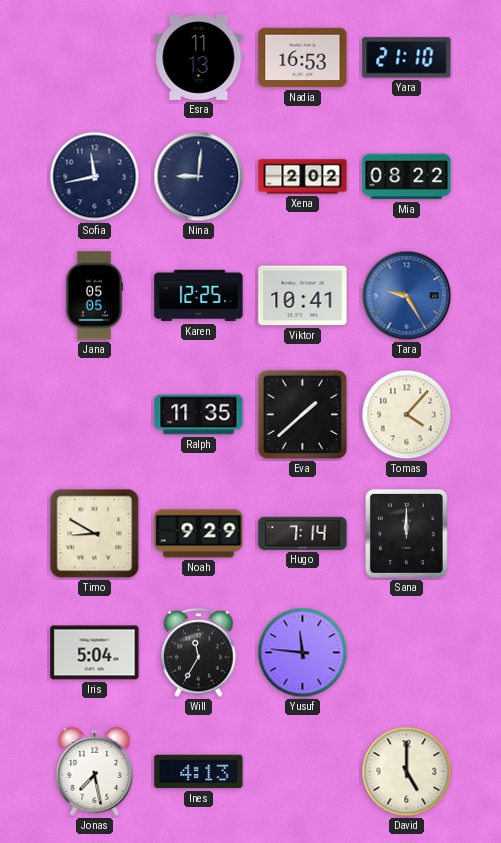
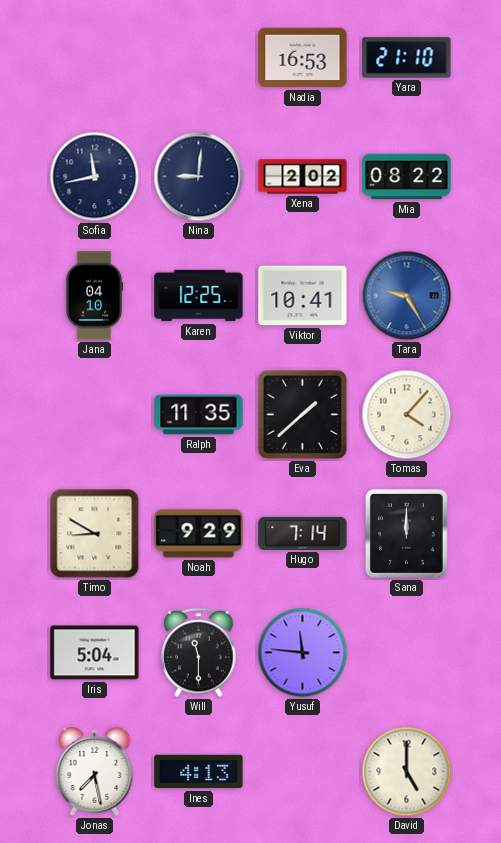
Esra: 11:13 -> none
Jana: 05:05 -> 04:10
Will: 11:35 -> 11:30
